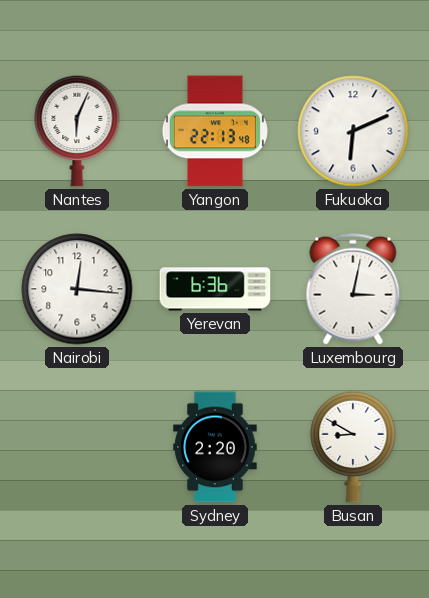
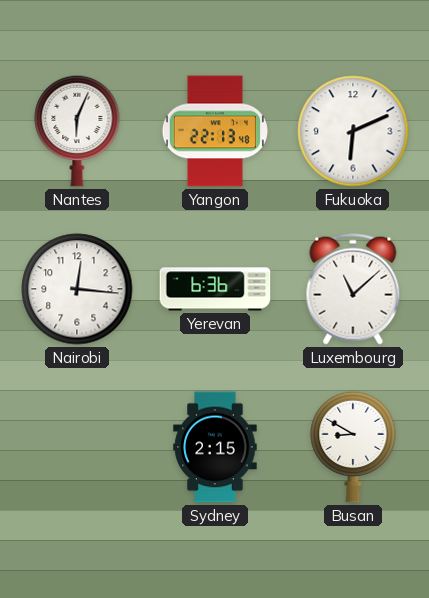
Luxembourg: 3:02 -> 11:08
Sydney: 2:20 -> 2:15
